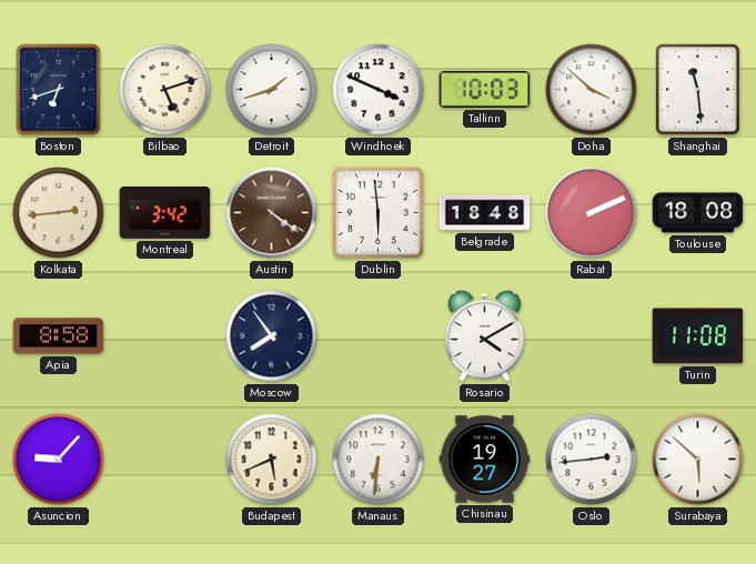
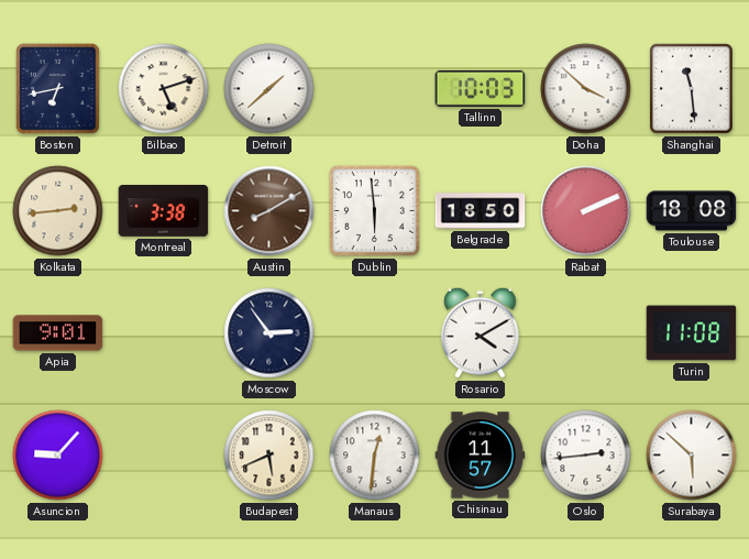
Boston: 6:42 -> 6:43
Detroit: 1:42 -> 1:38
Windhoek: 3:49 -> none
Montreal: 3:42 -> 3:38
Austin: 4:21 -> 8:10
Belgrade: 18:48 -> 18:50
Apia: 8:58 -> 9:01
Moscow: 7:54 -> 2:54
Manaus: 6:31 -> 12:31
Chisinau: 19:27 -> 11:57
